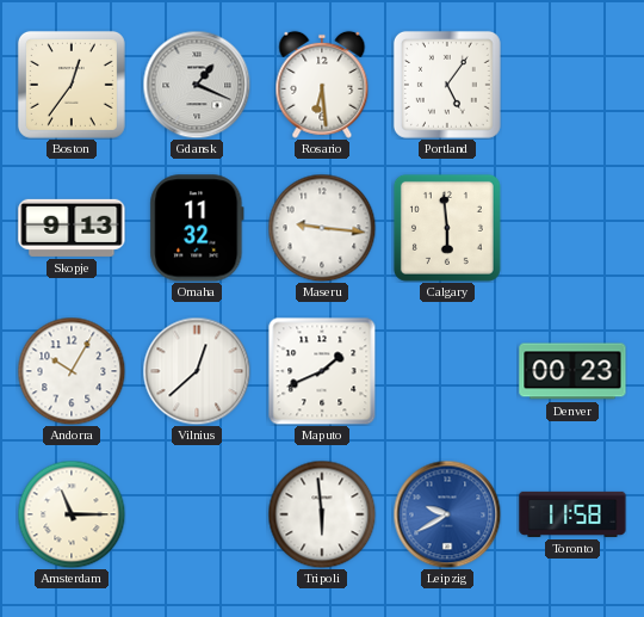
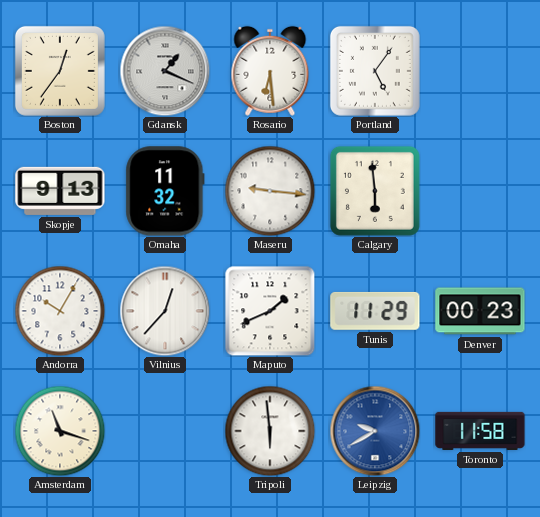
Vilnius: 12:38 -> 12:37
Tunis: none -> 11:29
Amsterdam: 11:15 -> 11:18
